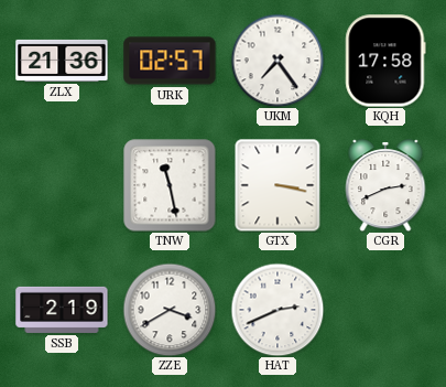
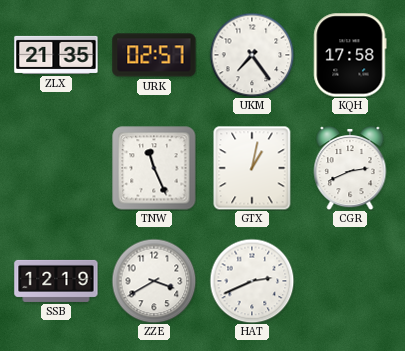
ZLX: 21:36 -> 21:35
TNW: 11:28 -> 11:26
GTX: 3:17 -> 1:02
SSB: 2:19 -> 12:19
